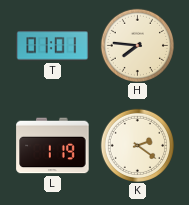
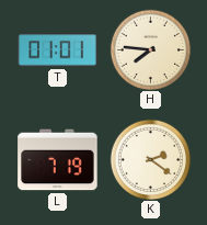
L: 1:19 -> 7:19
